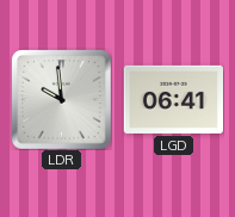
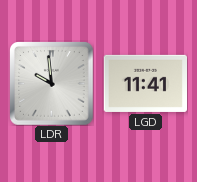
LGD: 06:41 -> 11:41
